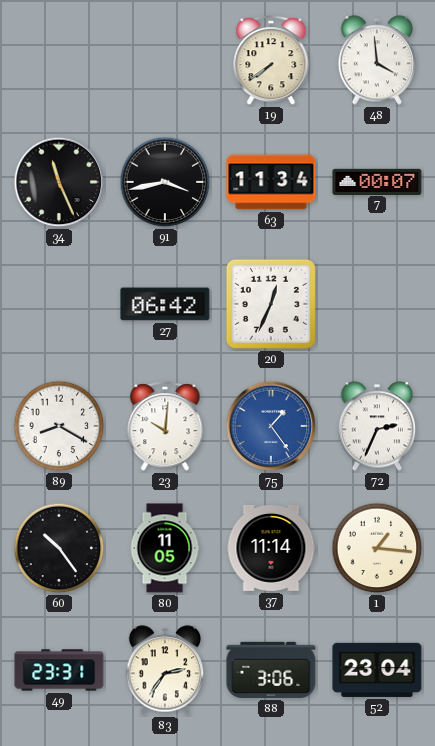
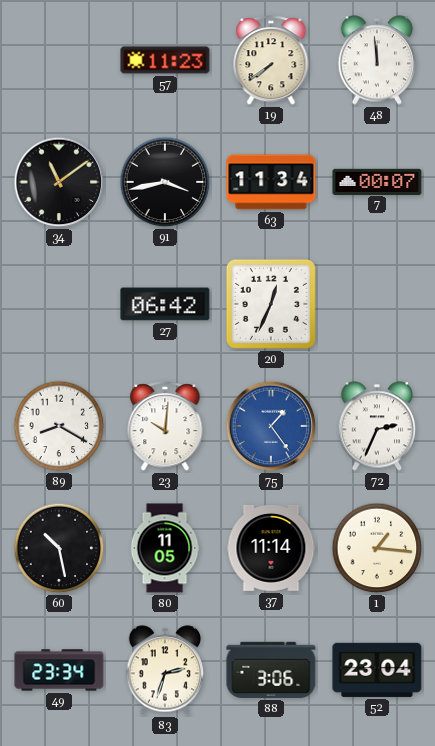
57: none -> 11:23
48: 3:59 -> 11:59
34: 11:26 -> 11:09
60: 10:24 -> 10:28
49: 23:31 -> 23:34
83: 2:36 -> 2:33
